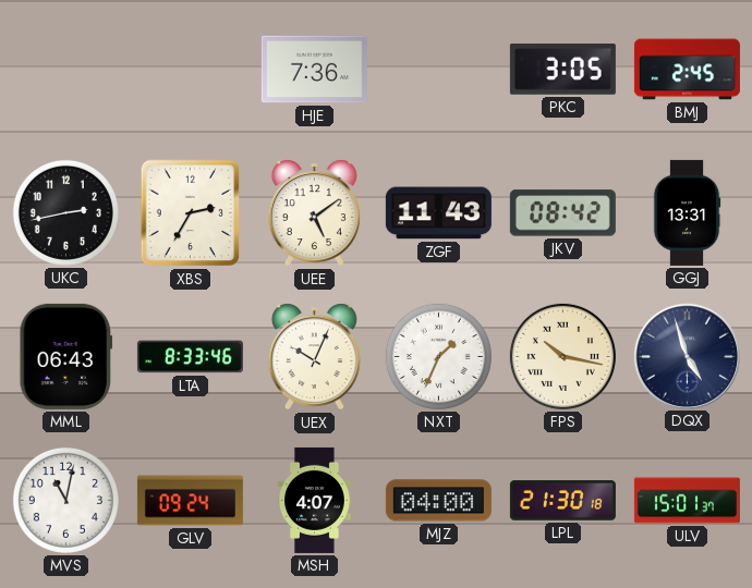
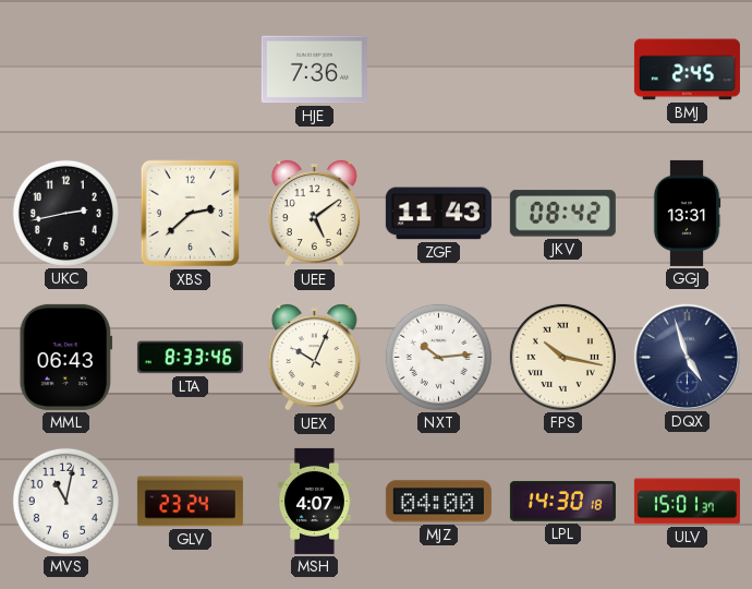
PKC: 3:05 -> none
XBS: 2:35 -> 2:38
NXT: 1:34 -> 10:14
GLV: 09:24 -> 23:24
LPL: 21:30 -> 14:30
